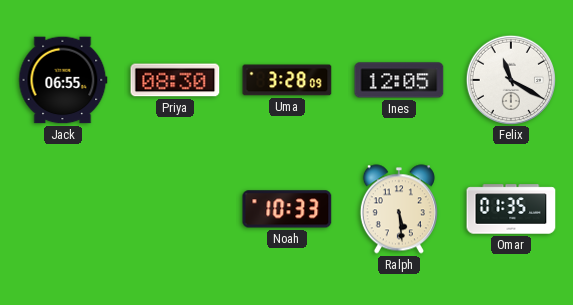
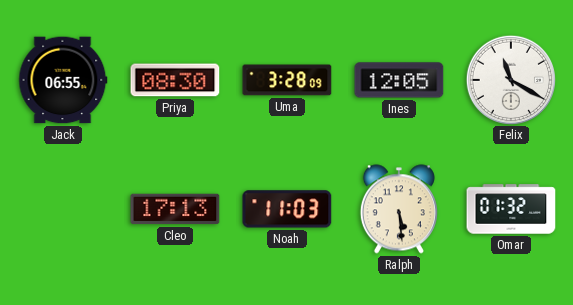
Cleo: none -> 17:13
Noah: 10:33 -> 11:03
Omar: 01:35 -> 01:32
